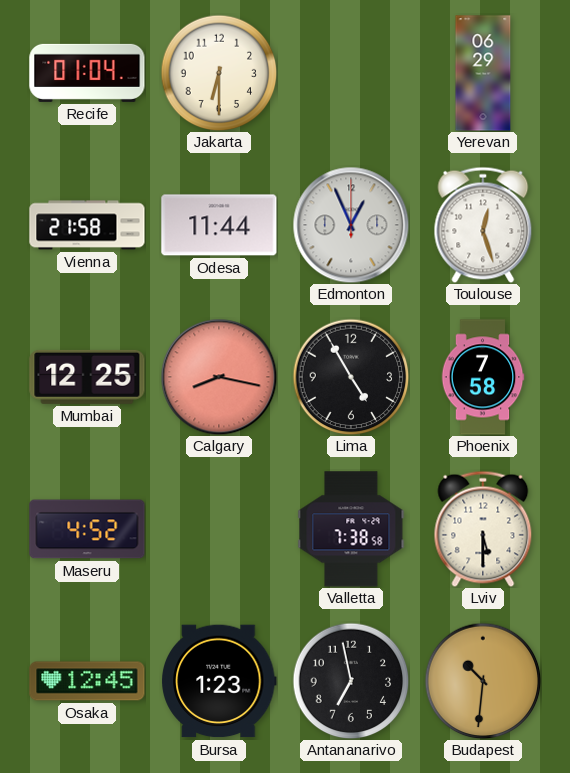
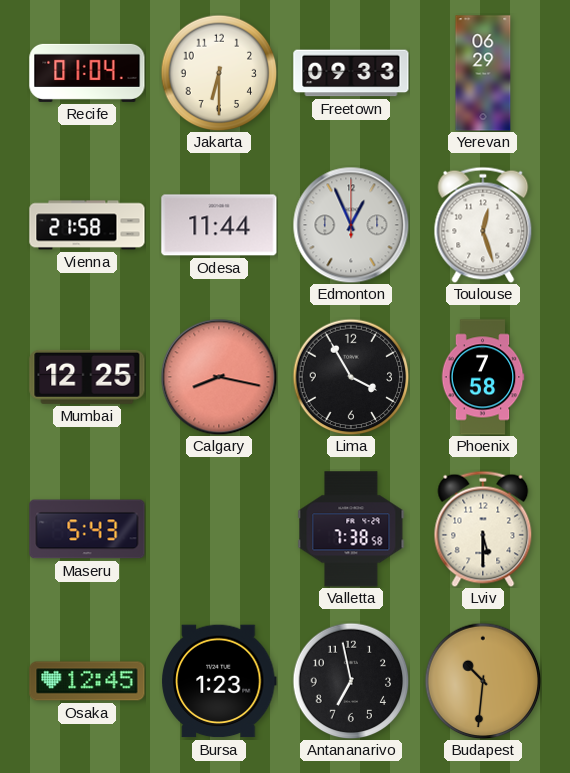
Freetown: none -> 09:33
Lima: 4:55 -> 3:55
Maseru: 4:52 -> 5:43
